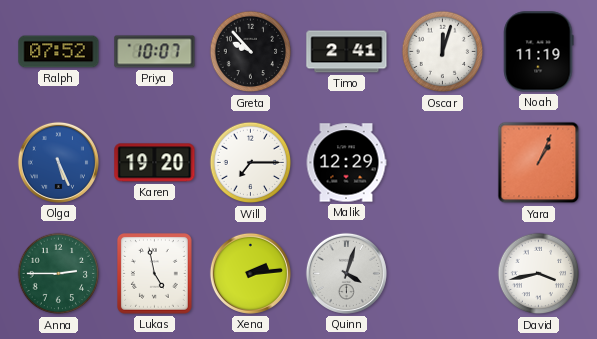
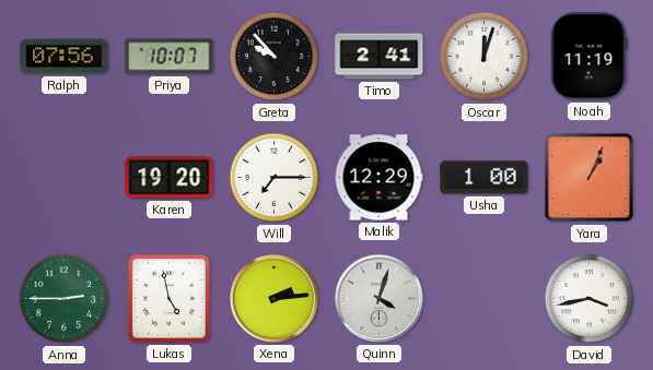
Ralph: 07:52 -> 07:56
Olga: 5:26 -> none
Usha: none -> 1:00
